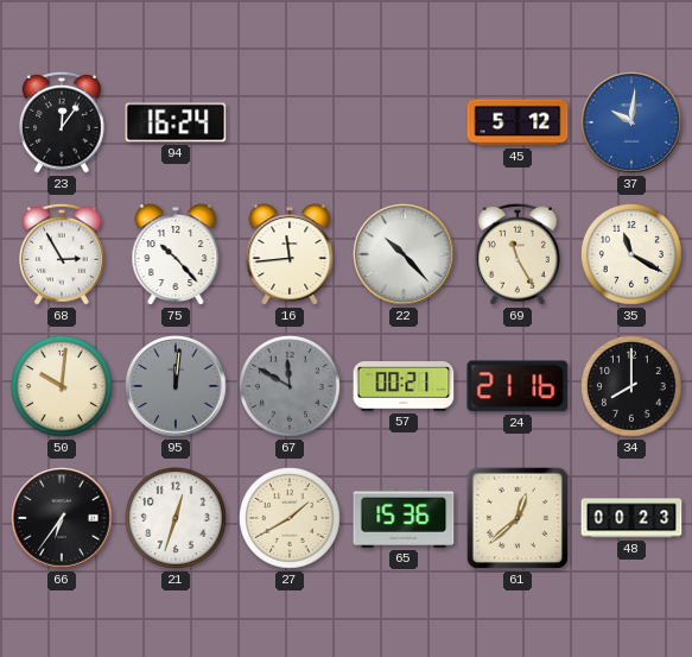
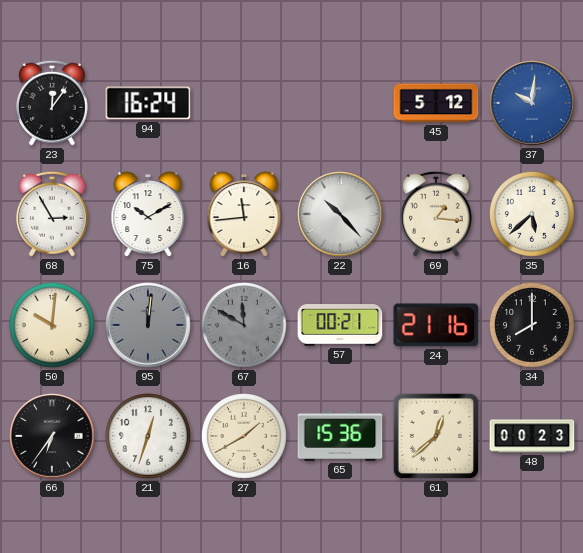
75: 10:23 -> 10:10
69: 11:25 -> 1:16
35: 11:20 -> 5:38
